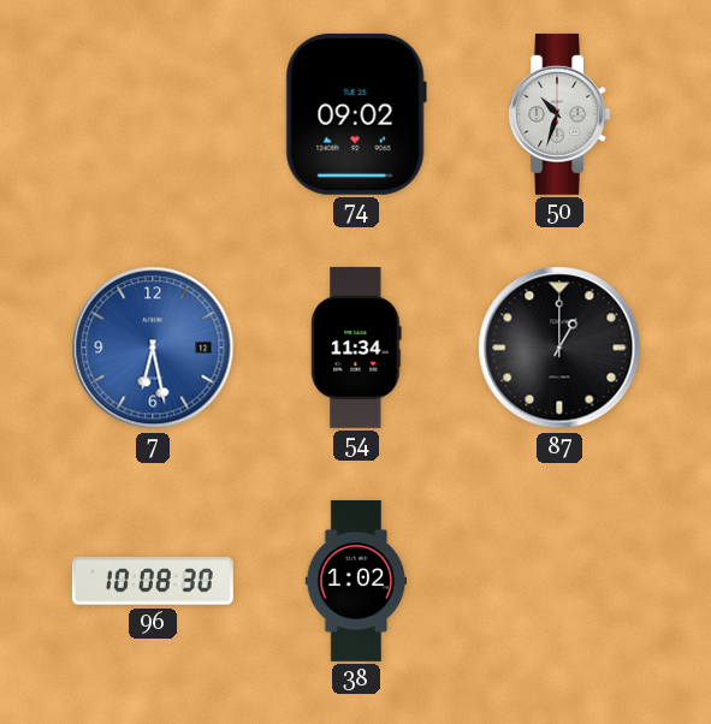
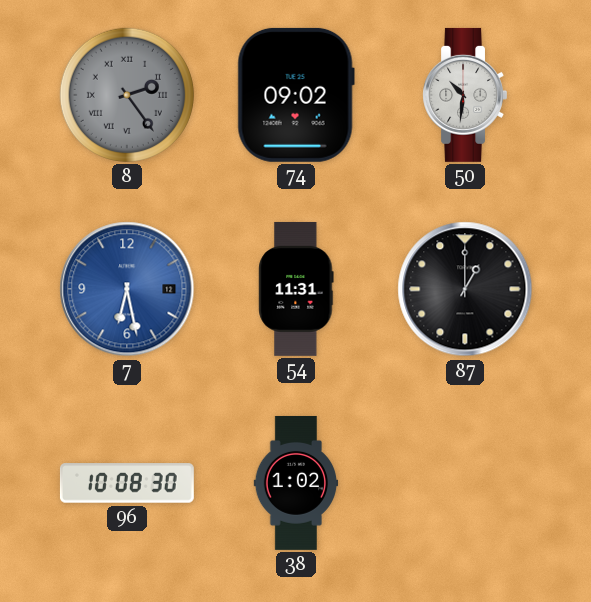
8: none -> 2:24
50: 10:33 -> 10:31
54: 11:34 -> 11:31
